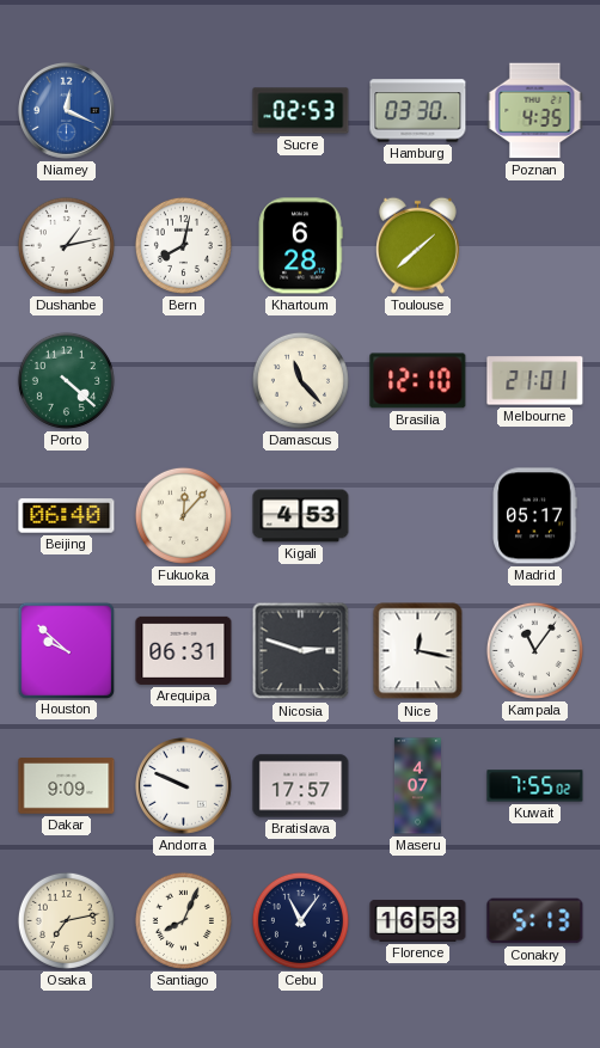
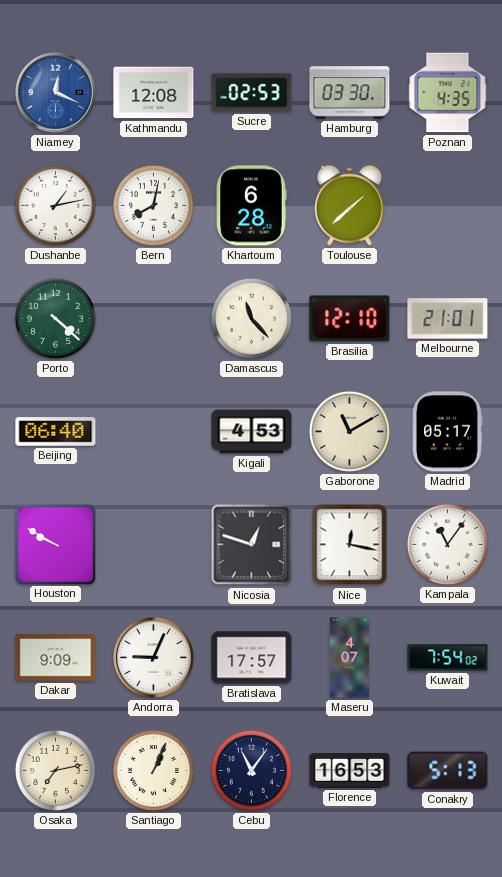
Kathmandu: none -> 12:08
Fukuoka: 12:07 -> none
Gaborone: none -> 11:10
Houston: 9:52 -> 9:50
Arequipa: 06:31 -> none
Nicosia: 2:48 -> 12:48
Andorra: 9:49 -> 9:04
Kuwait: 7:55 -> 7:54
Santiago: 8:04 -> 1:04
